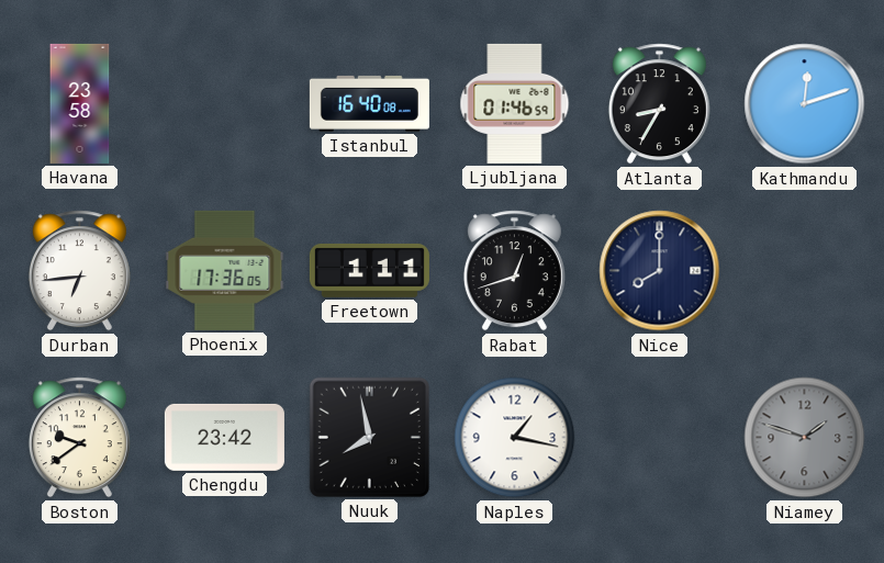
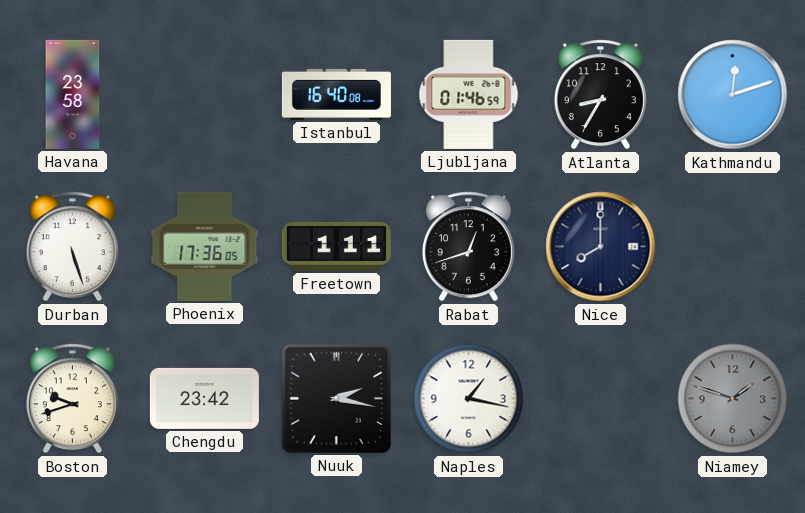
Durban: 6:44 -> 5:27
Boston: 9:39 -> 9:42
Nuuk: 7:58 -> 2:17
